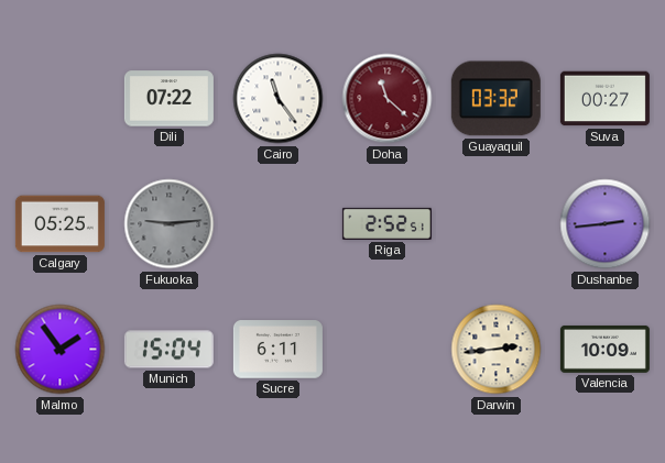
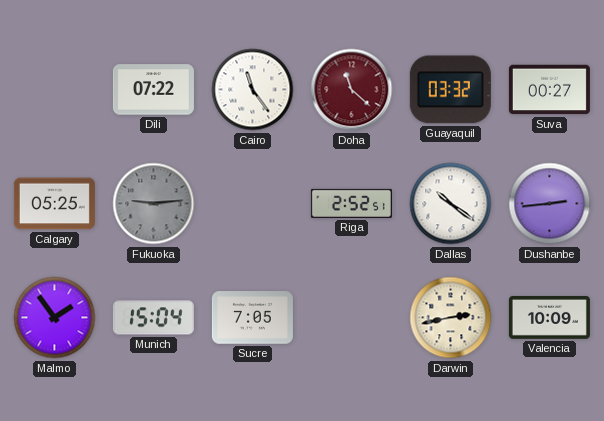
Dallas: none -> 10:21
Sucre: 6:11 -> 7:05
Darwin: 2:44 -> 2:43
